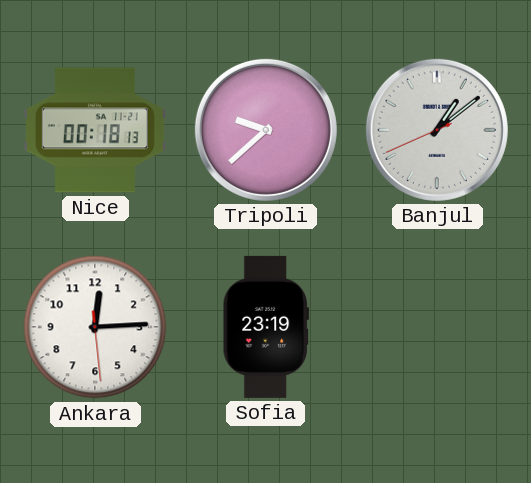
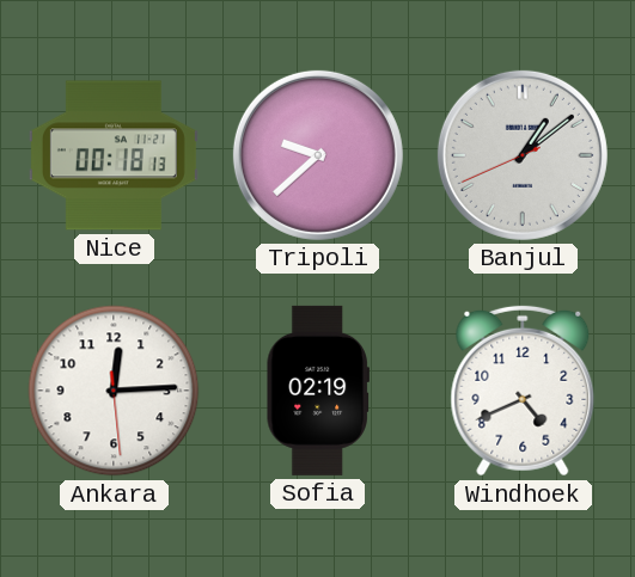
Sofia: 23:19 -> 02:19
Windhoek: none -> 4:41
